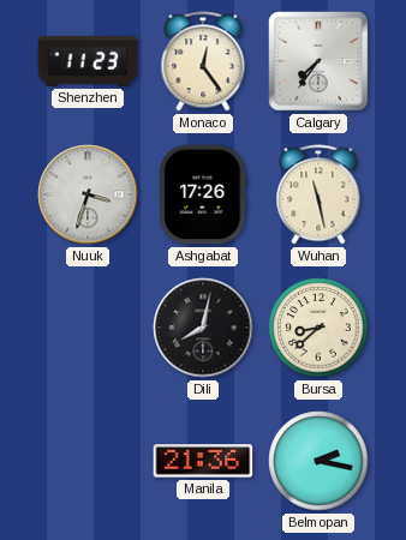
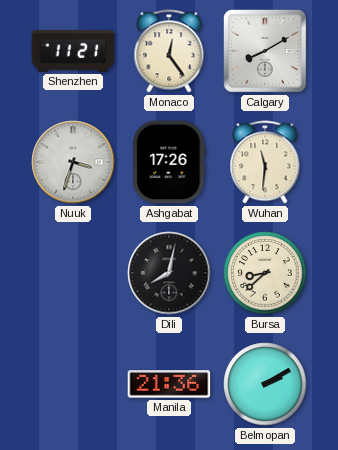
Shenzhen: 11:23 -> 11:21
Calgary: 7:36 -> 8:10
Wuhan: 11:28 -> 11:31
Belmopan: 2:17 -> 2:10
